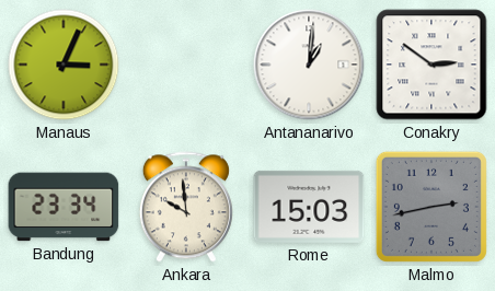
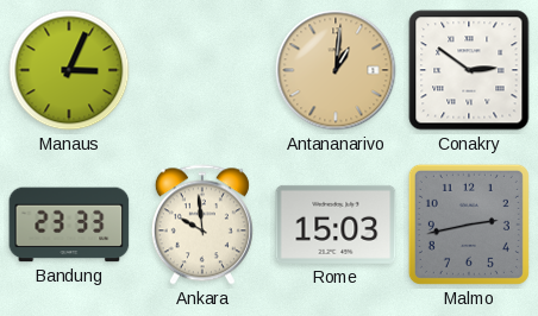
Antananarivo dial: white -> champagne
Bandung: 23:34 -> 23:33
